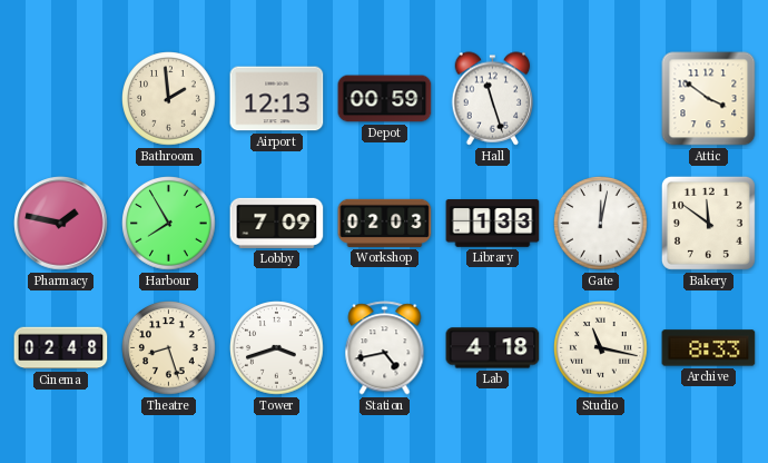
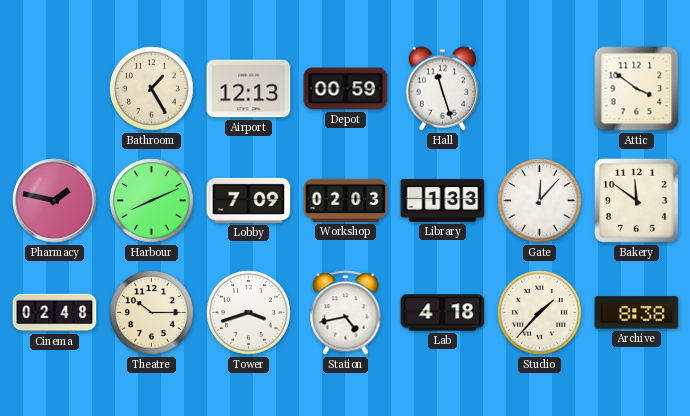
Bathroom: 1:59 -> 1:25
Harbour: 7:55 -> 8:11
Gate: 12:02 -> 12:07
Theatre: 8:27 -> 10:15
Studio: 11:17 -> 1:37
Archive: 8:33 -> 8:38
